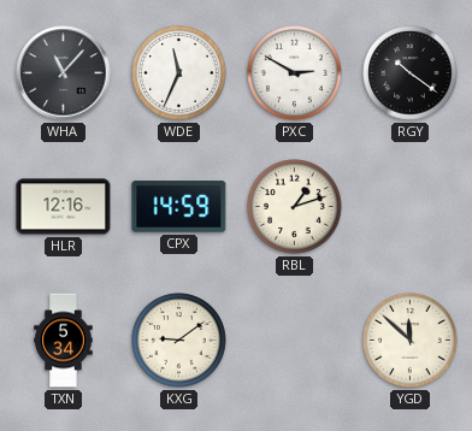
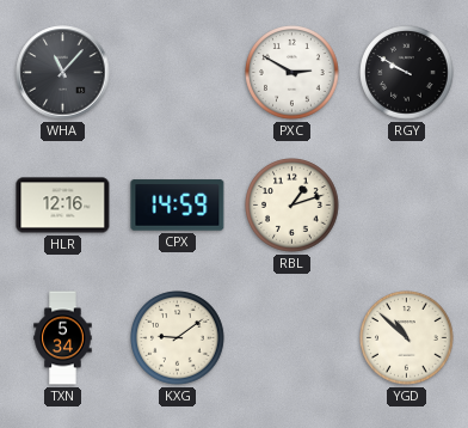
WDE: 11:34 -> none
RGY: 10:21 -> 9:50
YGD: 11:52 -> 10:52
